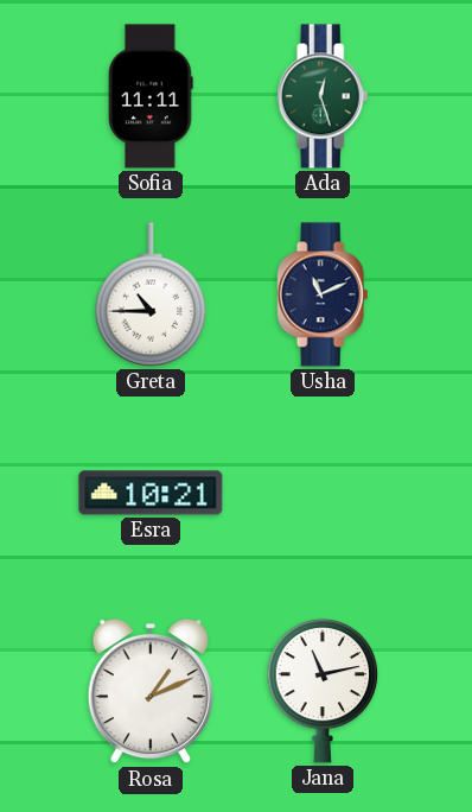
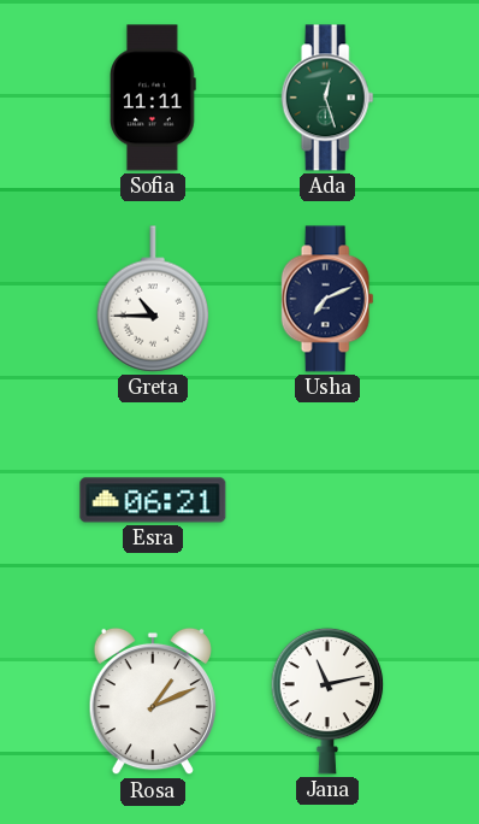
Usha: 11:11 -> 7:11
Esra: 10:21 -> 06:21
